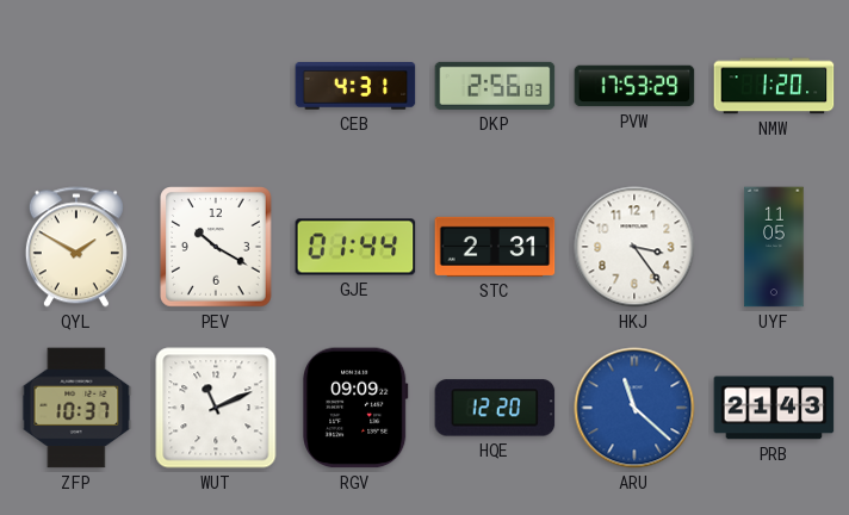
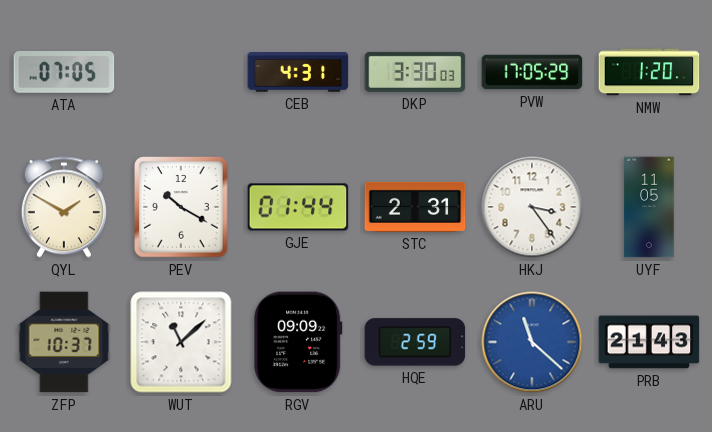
ATA: none -> 07:05
DKP: 2:56 -> 3:30
PVW: 17:53 -> 17:05
WUT: 11:11 -> 11:08
HQE: 12:20 -> 2:59
